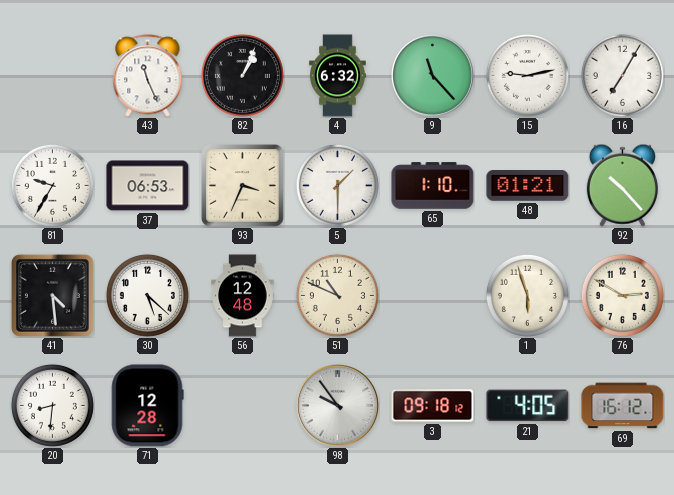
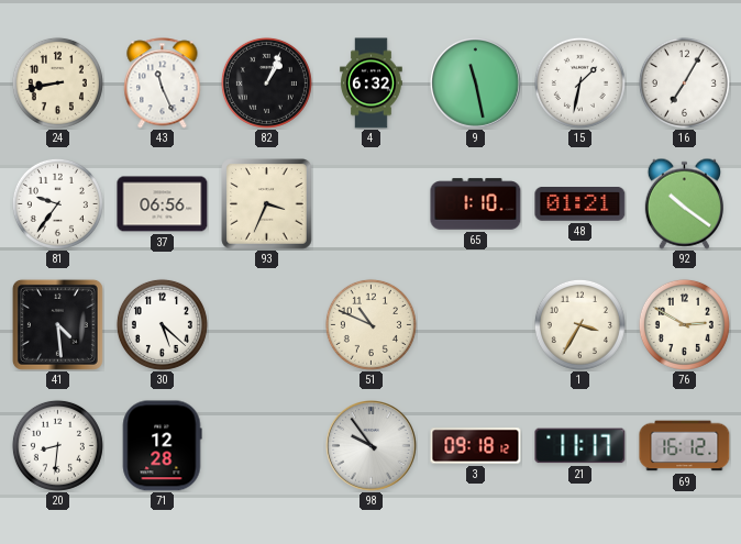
24: none -> 8:43
9: 11:23 -> 11:28
15: 9:13 -> 1:32
81: 9:35 -> 9:36
37: 06:53 -> 06:56
5: 1:30 -> none
92: 10:23 -> 10:21
56: 12:48 -> none
1: 5:57 -> 3:35
21: 4:05 -> 11:17
